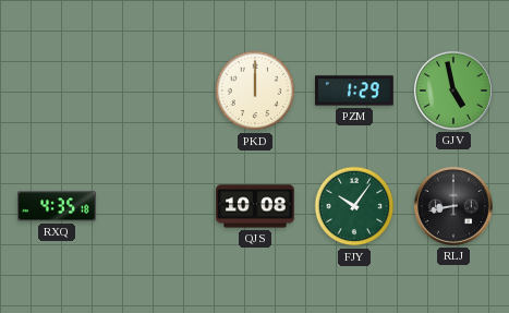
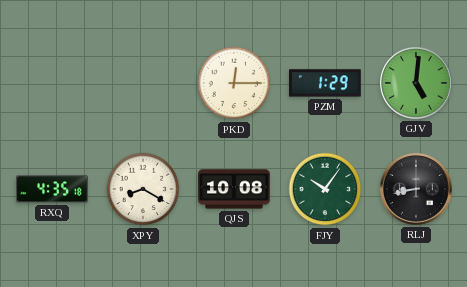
PKD: 12:00 -> 12:15
GJV: 4:58 -> 5:01
XPY: none -> 8:20
